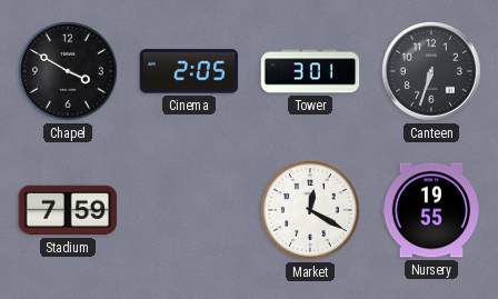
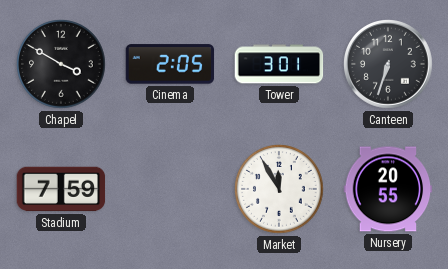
Market: 12:20 -> 11:55
Nursery: 19:55 -> 20:55
